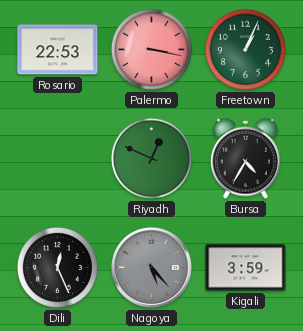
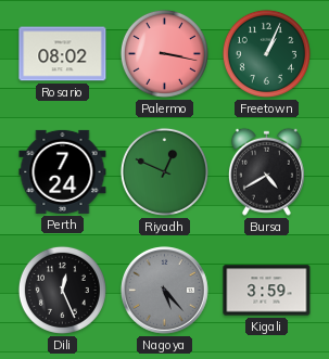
Rosario: 22:53 -> 08:02
Perth: none -> 7:24
Bursa: 4:35 -> 4:40
